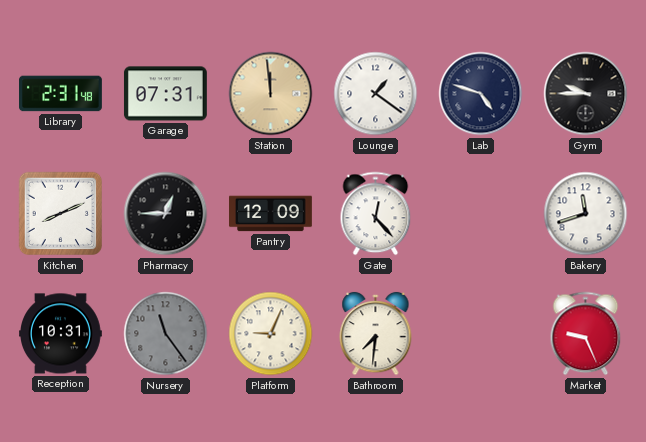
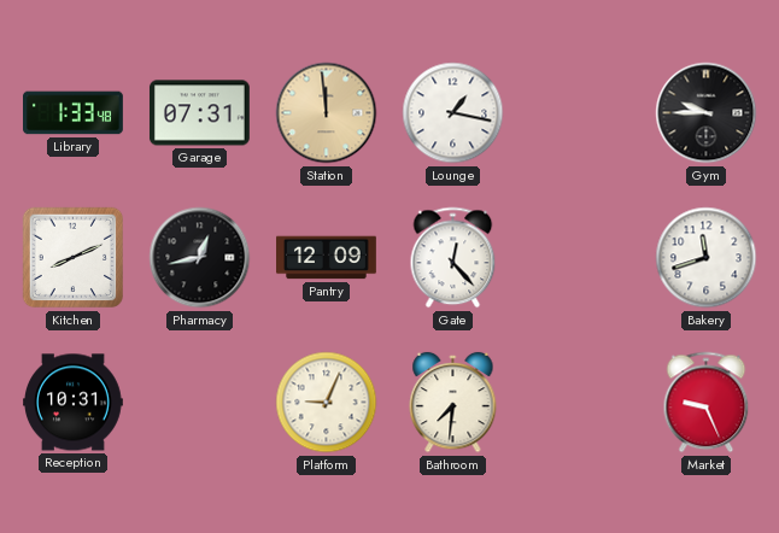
Library: 2:31 -> 1:33
Lounge: 1:21 -> 1:17
Lab: 4:48 -> none
Pharmacy: 12:45 -> 12:43
Nursery: 11:24 -> none
